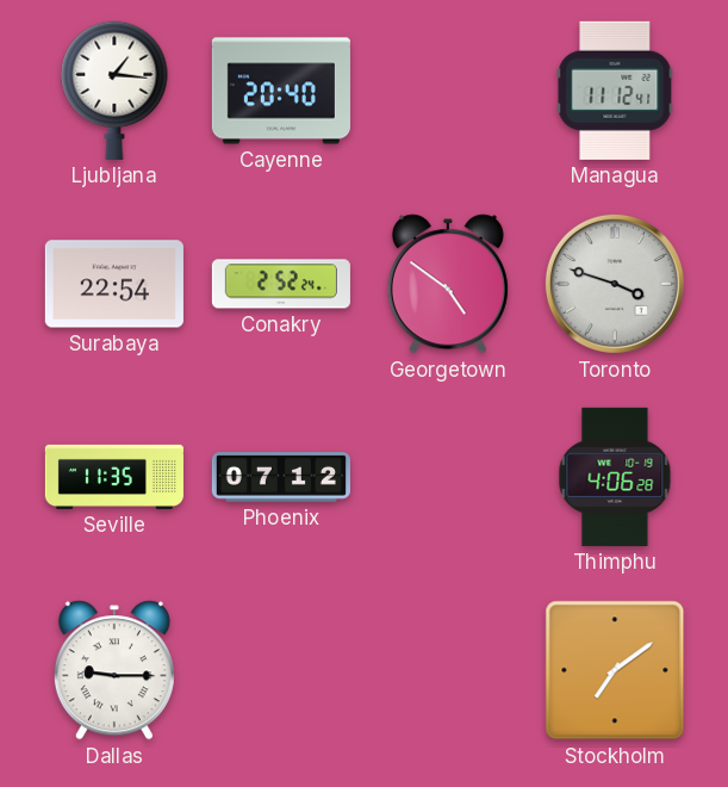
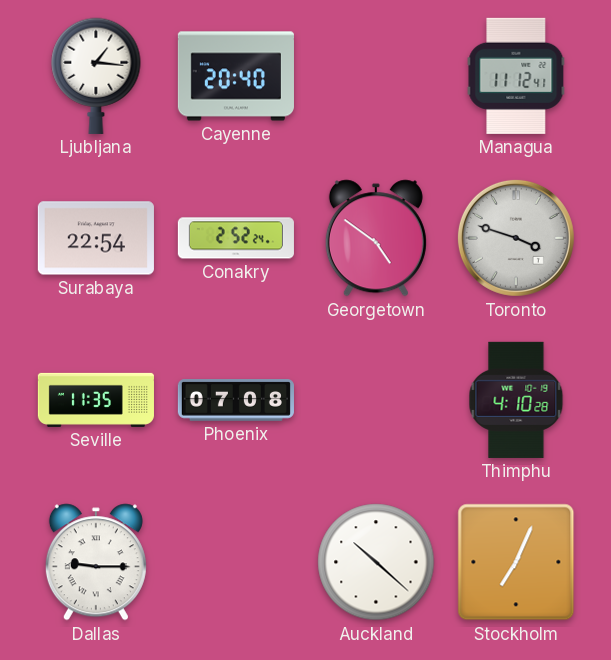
Phoenix: 07:12 -> 07:08
Thimphu: 4:06 -> 4:10
Auckland: none -> 10:22
Stockholm: 7:09 -> 7:04
